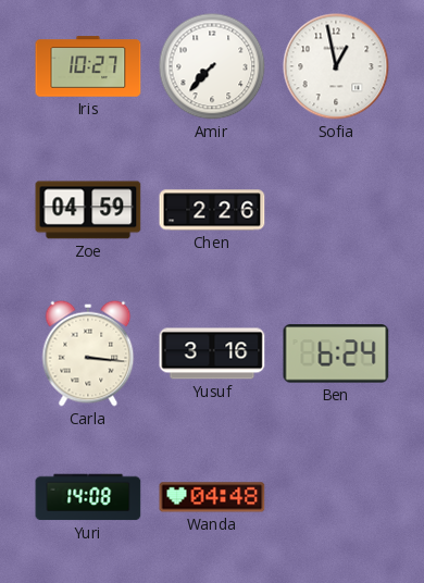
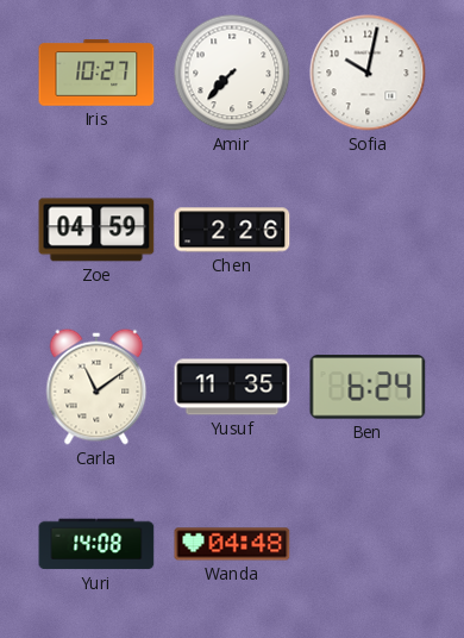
Sofia: 12:58 -> 10:02
Carla: 3:16 -> 11:09
Yusuf: 3:16 -> 11:35
